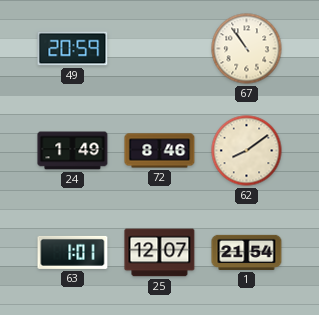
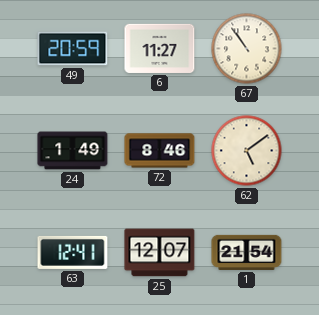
6: none -> 11:27
62: 8:09 -> 5:09
63: 1:01 -> 12:41
